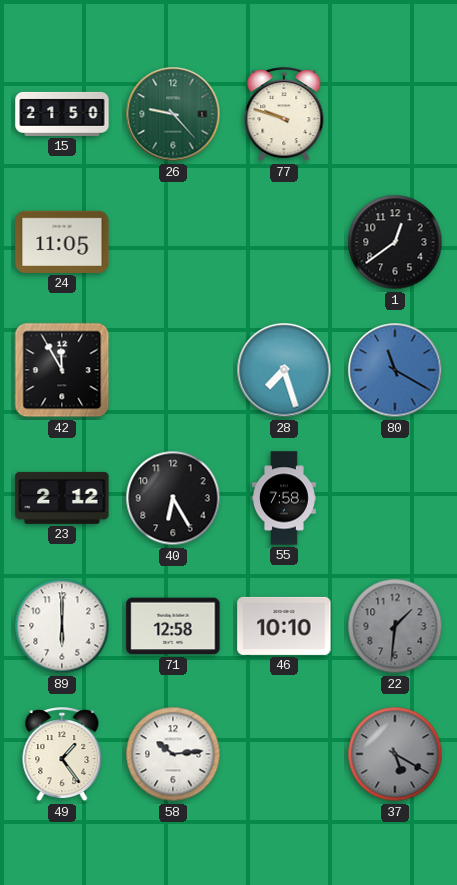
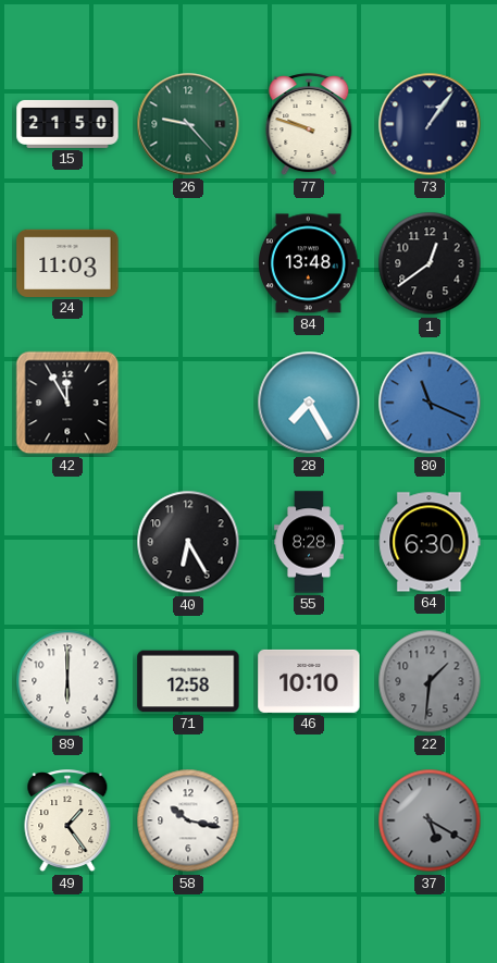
73: none -> 1:06
24: 11:05 -> 11:03
84: none -> 13:48
28: 7:27 -> 7:25
80: 11:20 -> 11:19
23: 2:12 -> none
55: 7:58 -> 8:28
64: none -> 6:30
58: 10:14 -> 10:17
